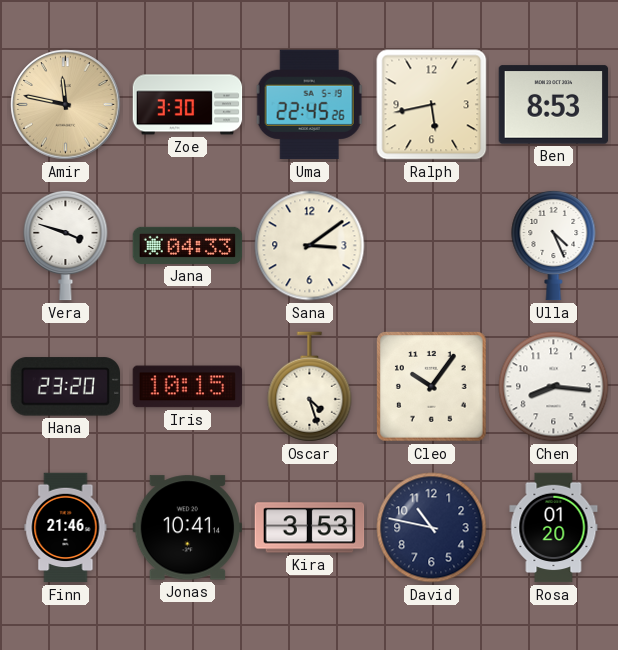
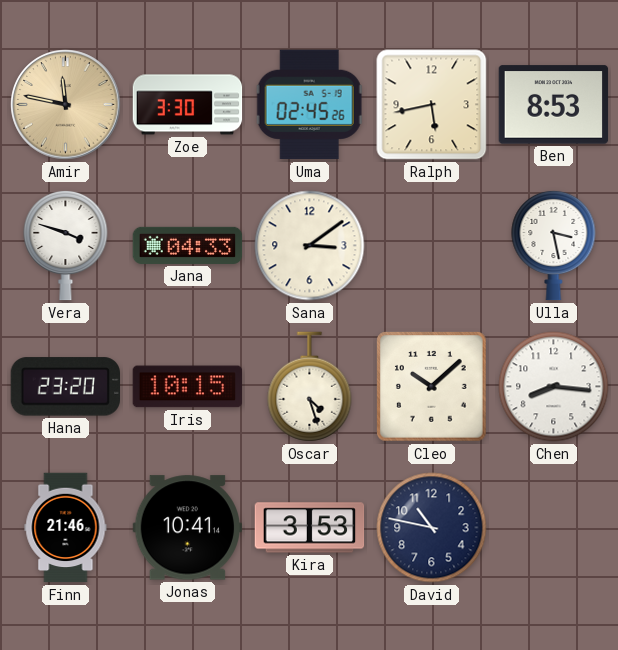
Uma: 22:45 -> 02:45
Ulla: 4:26 -> 3:28
Cleo: 10:06 -> 10:08
Rosa: 01:20 -> none
